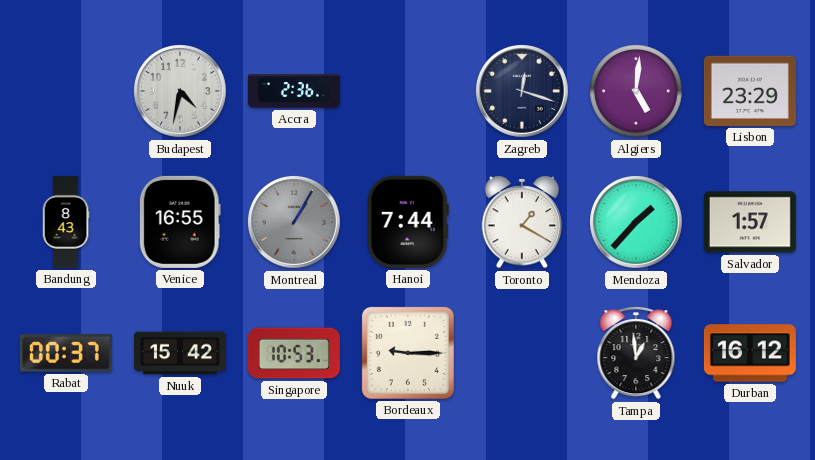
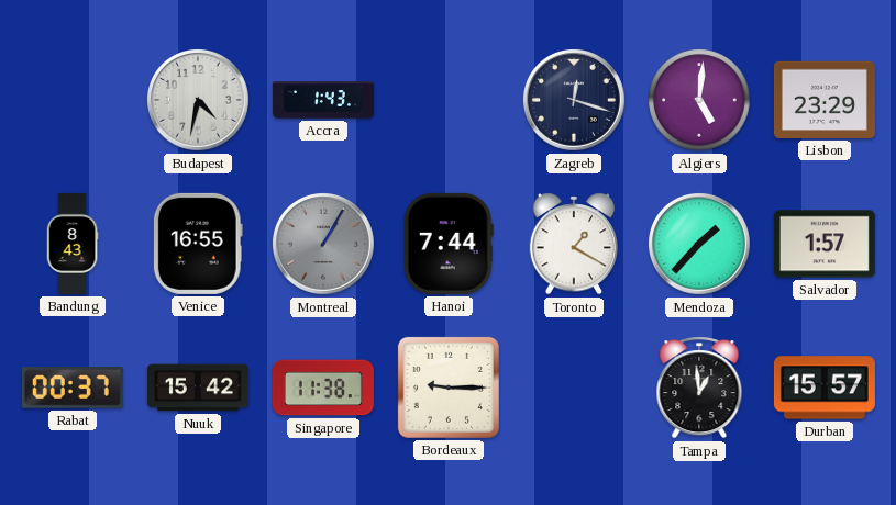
Accra: 2:36 -> 1:43
Singapore: 10:53 -> 11:38
Durban: 16:12 -> 15:57
